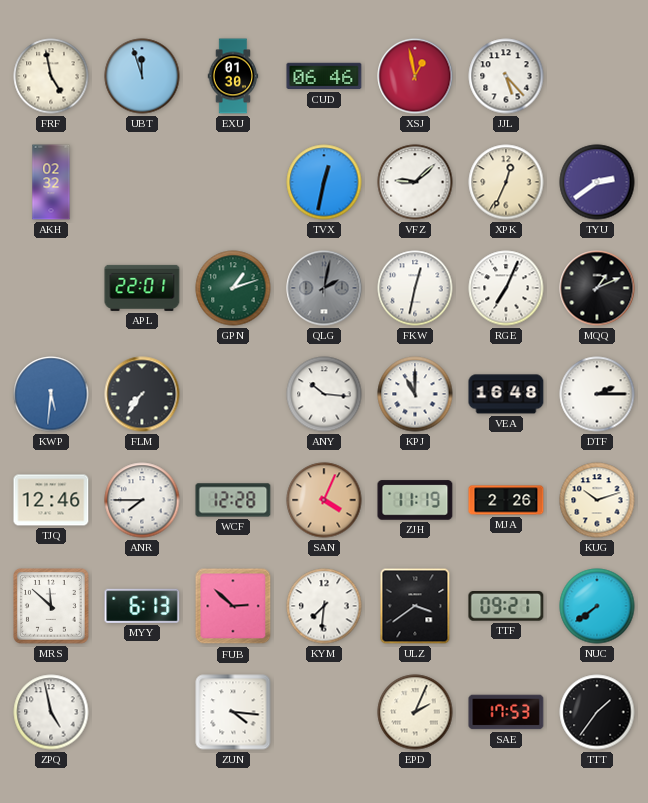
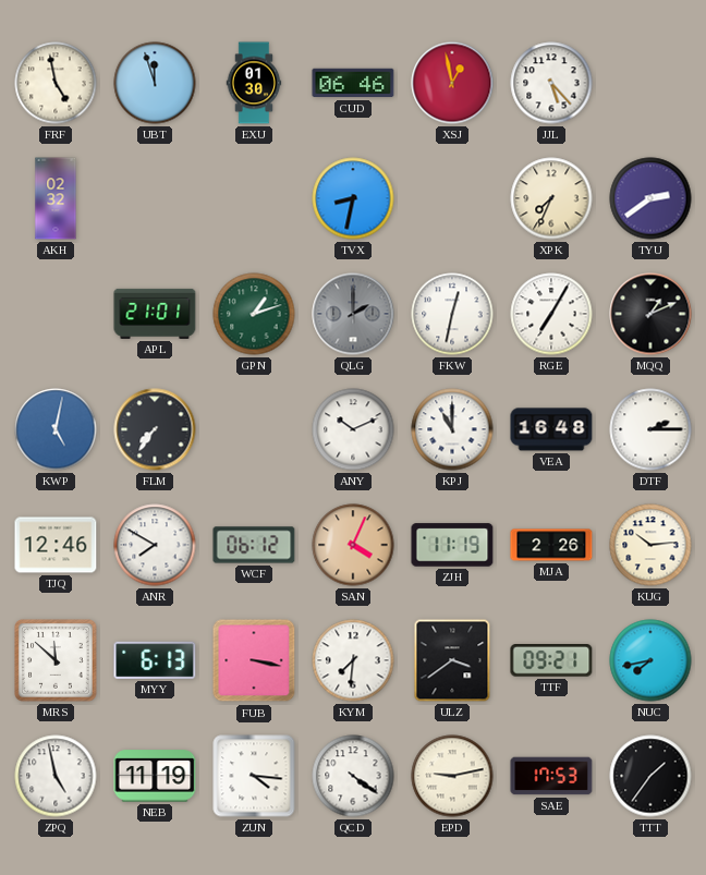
TVX: 12:32 -> 8:32
VFZ: 9:08 -> none
XPK: 12:34 -> 7:34
APL: 22:01 -> 21:01
QLG: 2:02 -> 2:00
RGE: 7:04 -> 7:05
KWP: 5:31 -> 5:02
ANY: 10:16 -> 10:11
ANR: 7:45 -> 7:50
WCF: 12:28 -> 06:12
KUG: 10:12 -> 10:14
FUB: 2:52 -> 3:17
NUC: 7:39 -> 7:43
NEB: none -> 11:19
QCD: none -> 4:21
EPD: 2:04 -> 9:13
